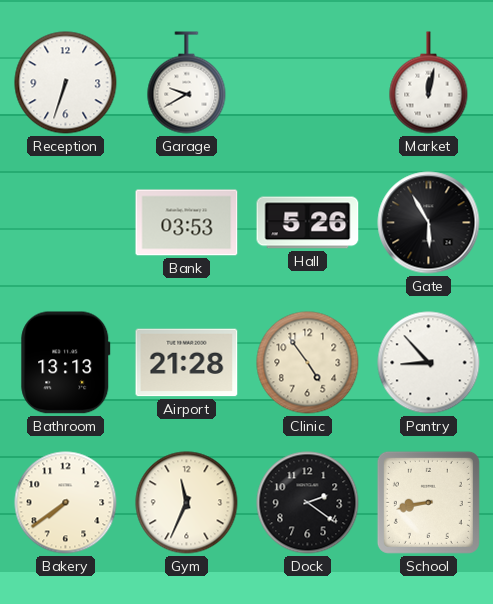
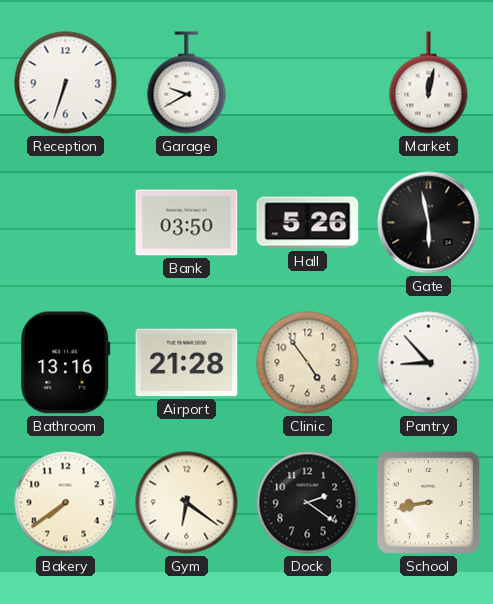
Bank: 03:53 -> 03:50
Gate: 5:55 -> 5:58
Bathroom: 13:13 -> 13:16
Gym: 11:34 -> 6:21
